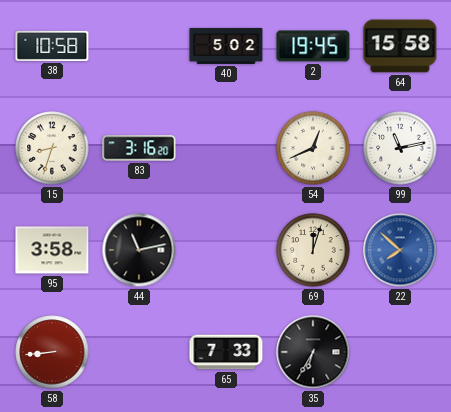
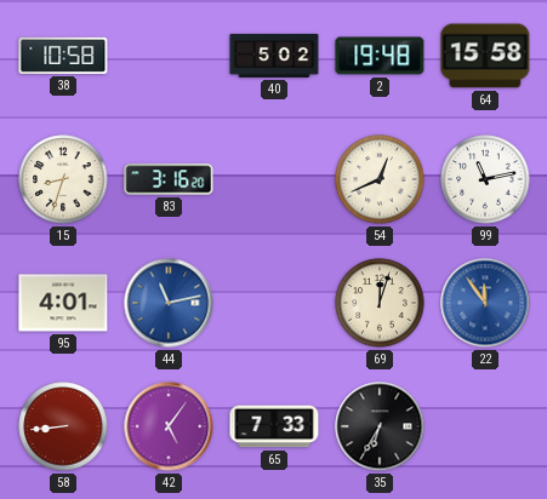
2: 19:45 -> 19:48
95: 3:58 -> 4:01
44 dial: black -> blue
22: 7:52 -> 11:54
42: none -> 5:06
